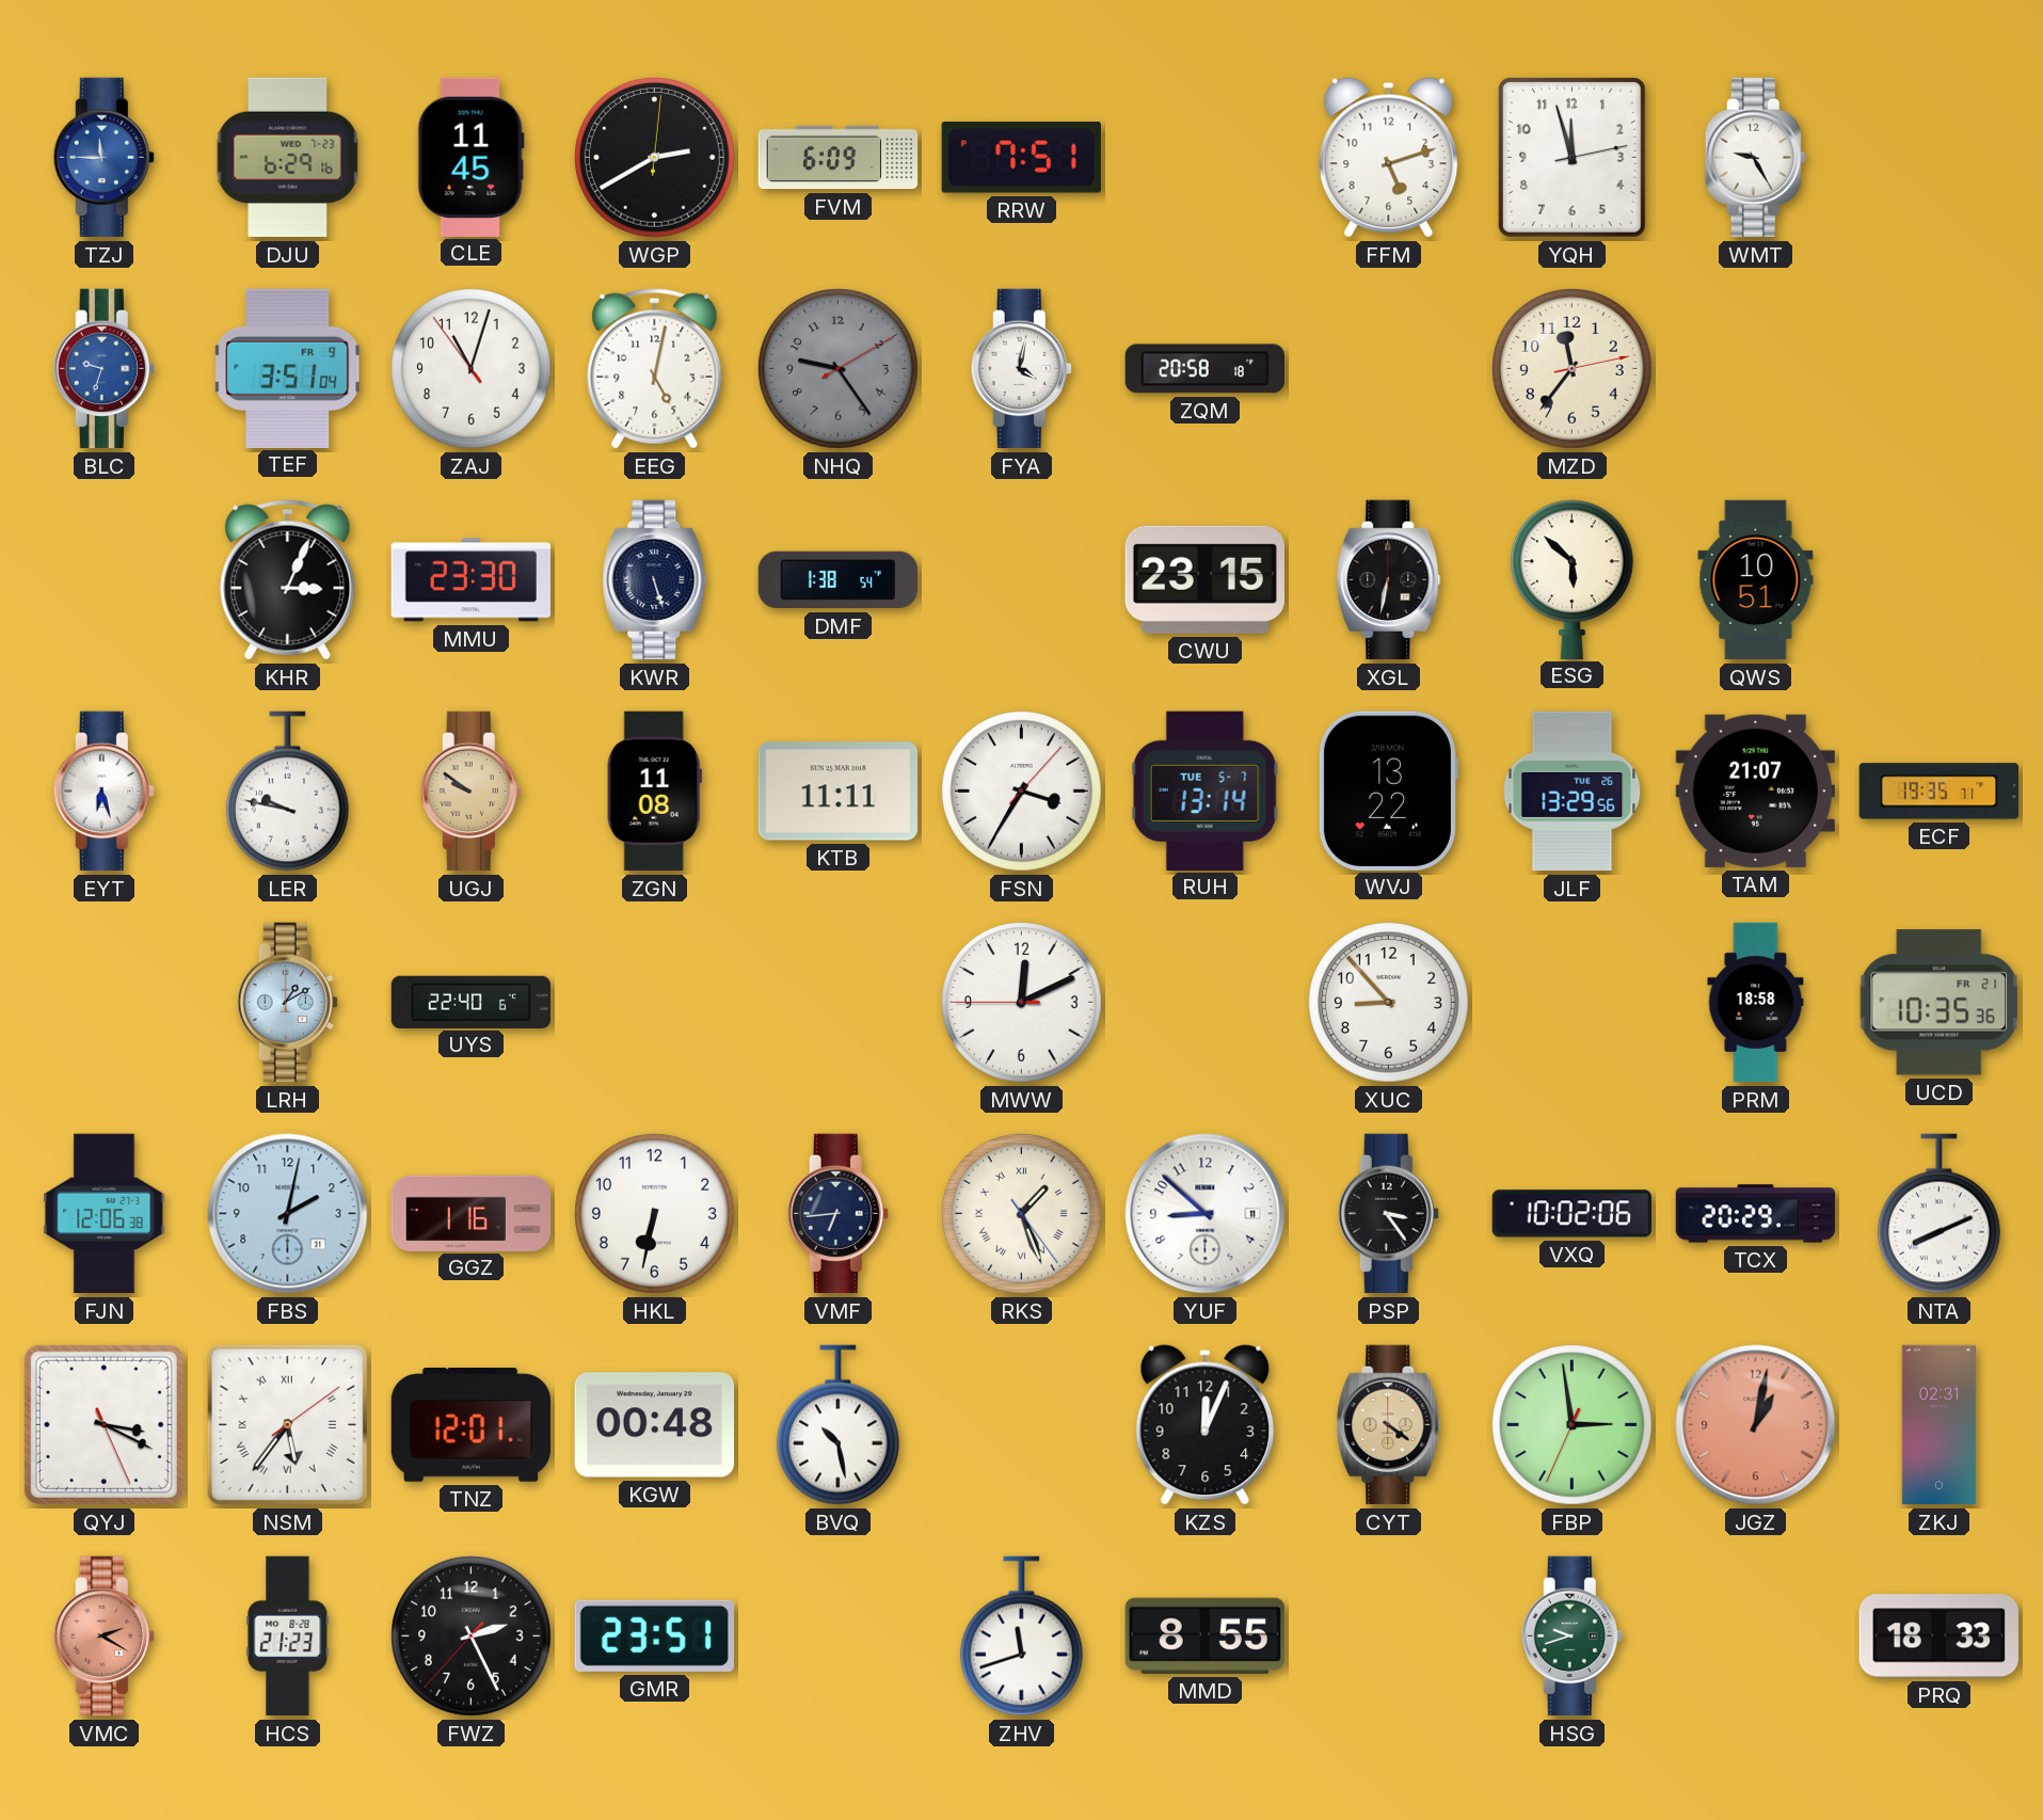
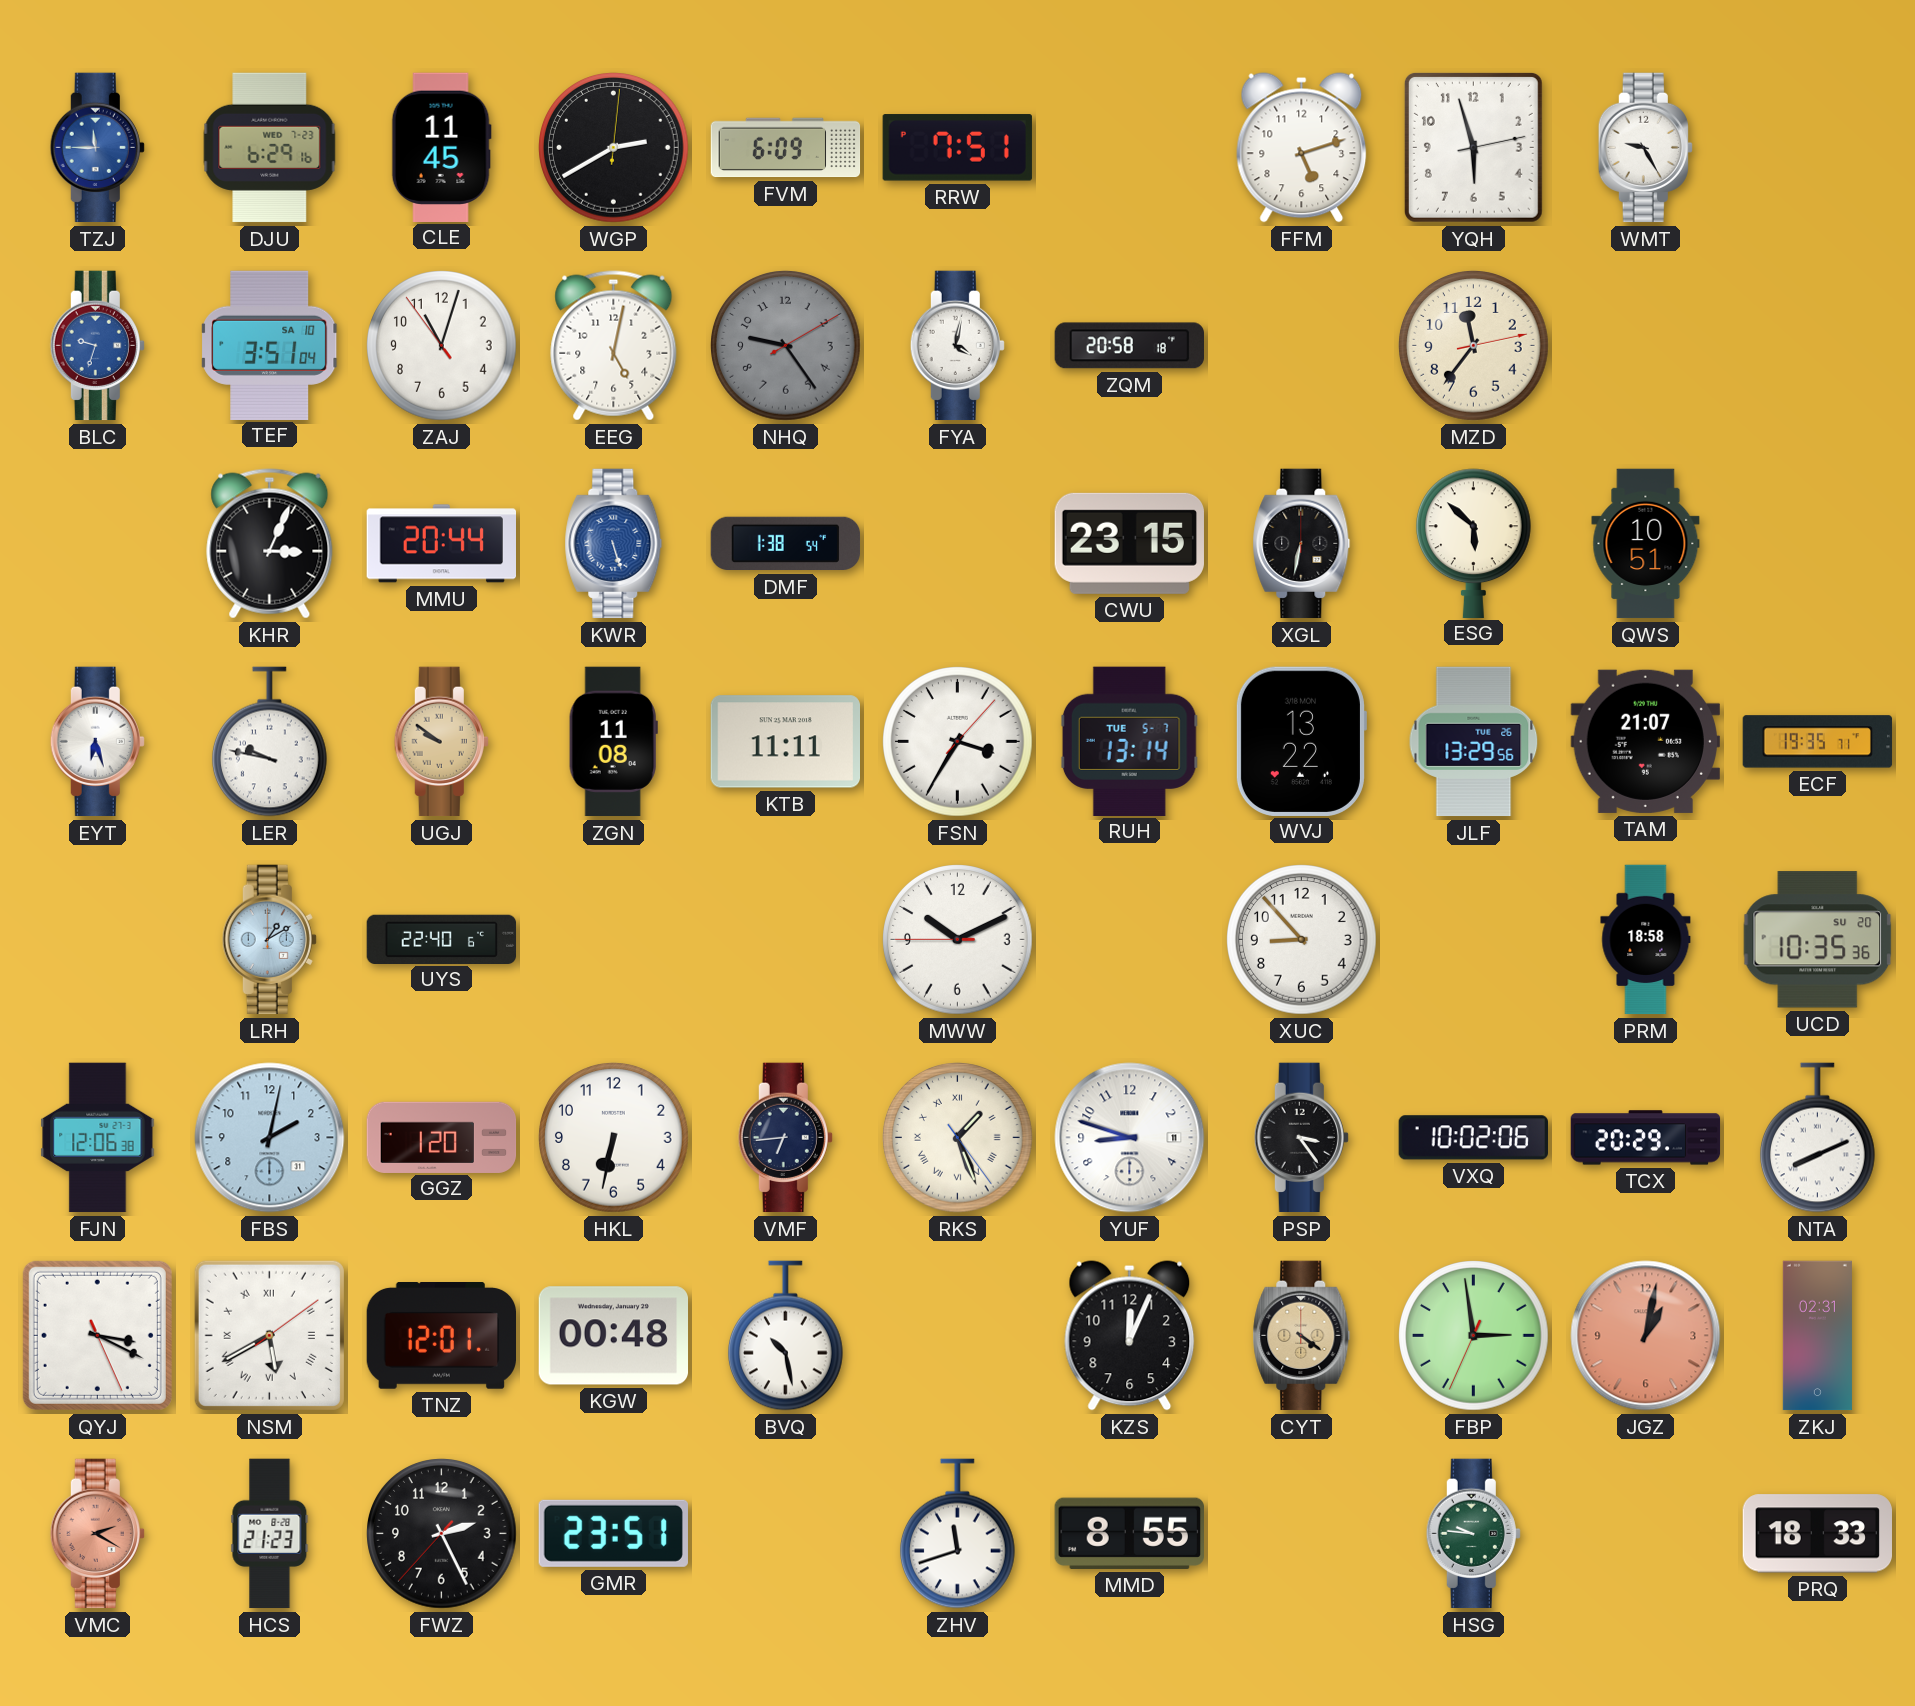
YQH: 11:57 -> 5:57
TEF date: FR 9 -> SA 10
MMU: 23:30 -> 20:44
KWR dial: navy -> blue
MWW: 12:10 -> 10:10
UCD date: FR 21 -> SU 20
GGZ: 1:16 -> 1:20
YUF: 8:52 -> 8:48
NSM: 5:36 -> 5:40
HSG: 9:42 -> 9:46
